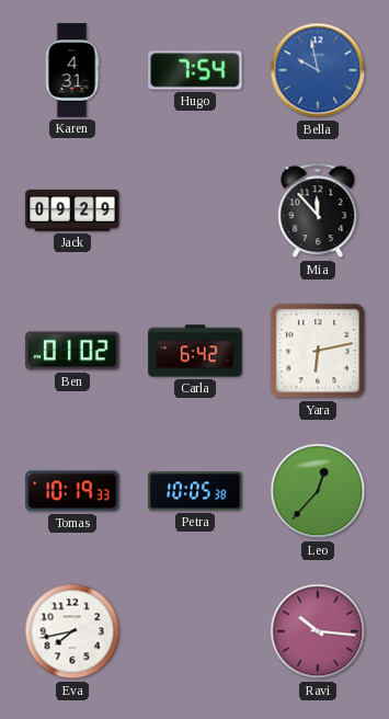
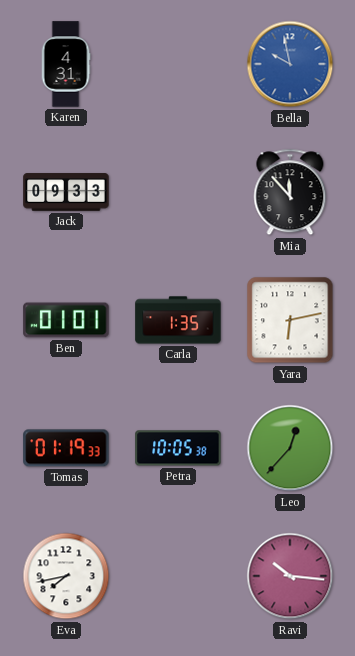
Hugo: 7:54 -> none
Jack: 09:29 -> 09:33
Ben: 01:02 -> 01:01
Carla: 6:42 -> 1:35
Tomas: 10:19 -> 01:19
